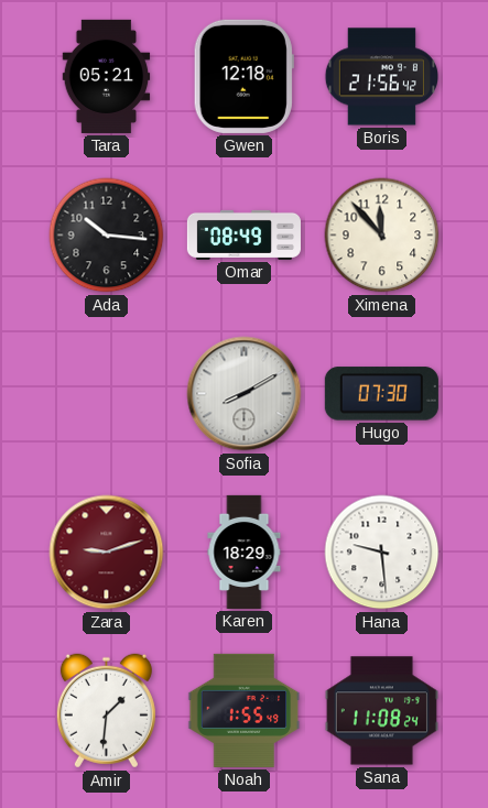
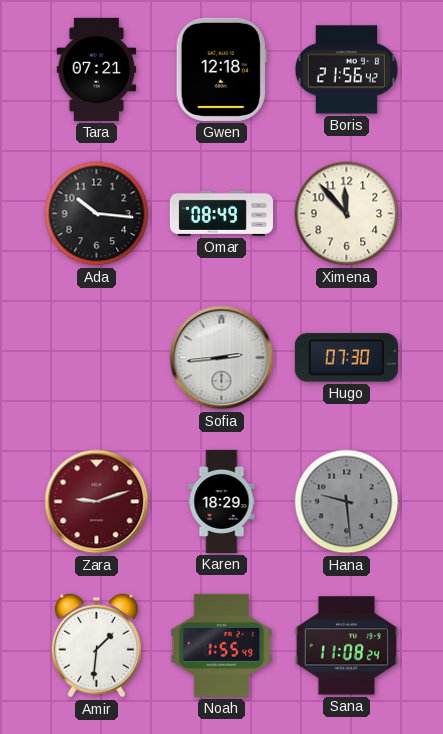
Tara: 05:21 -> 07:21
Sofia: 8:10 -> 2:44
Hana dial: white -> grey
